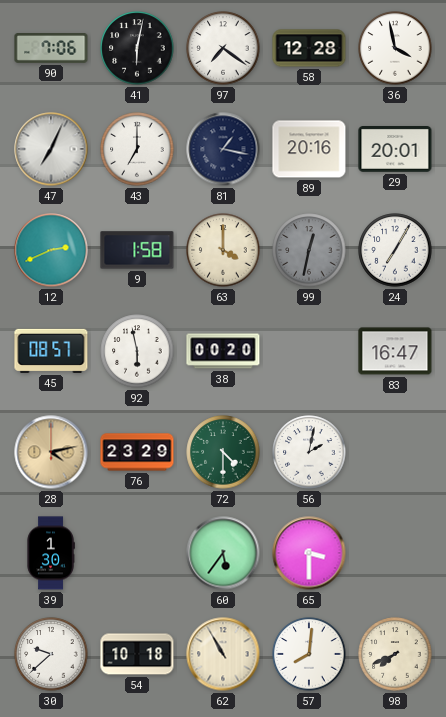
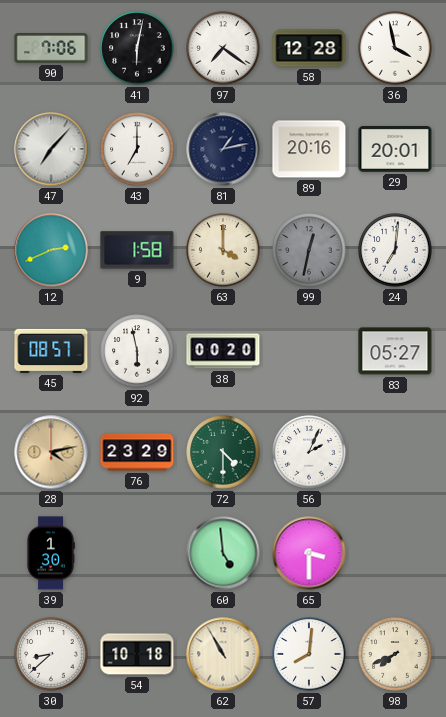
47: 7:04 -> 7:07
81: 1:17 -> 1:13
24: 7:05 -> 7:01
83: 16:47 -> 05:27
56: 2:02 -> 2:04
60: 5:36 -> 4:59
30: 9:38 -> 8:38
